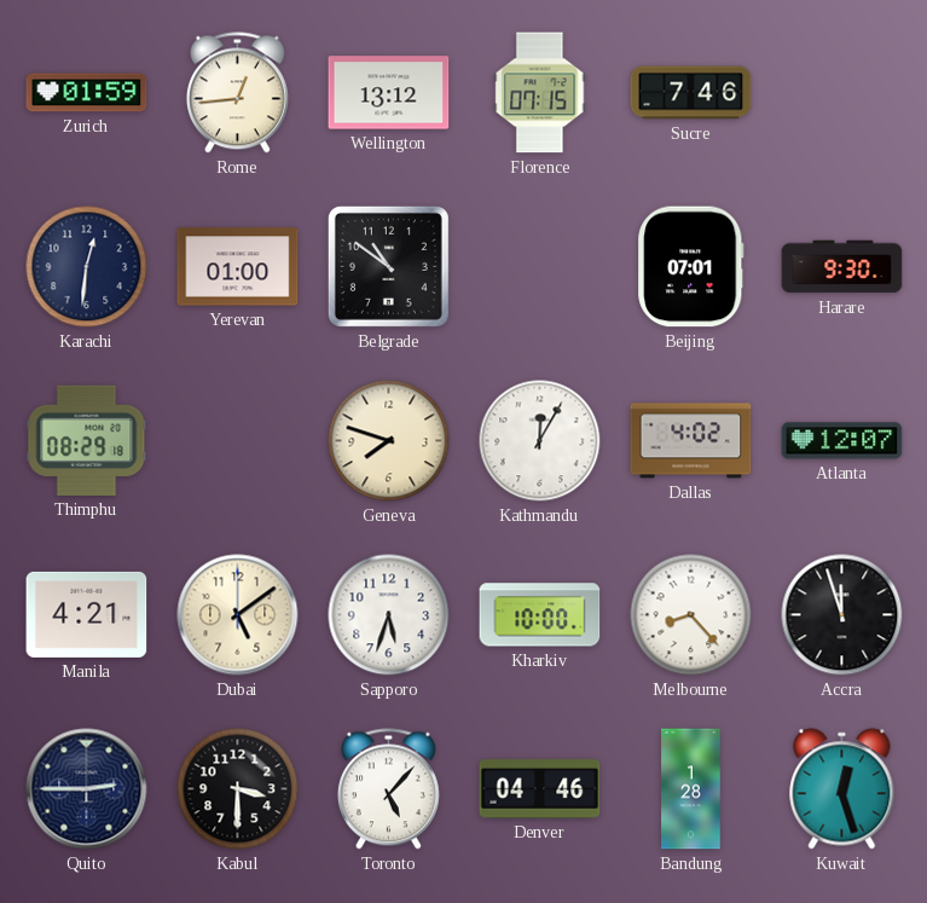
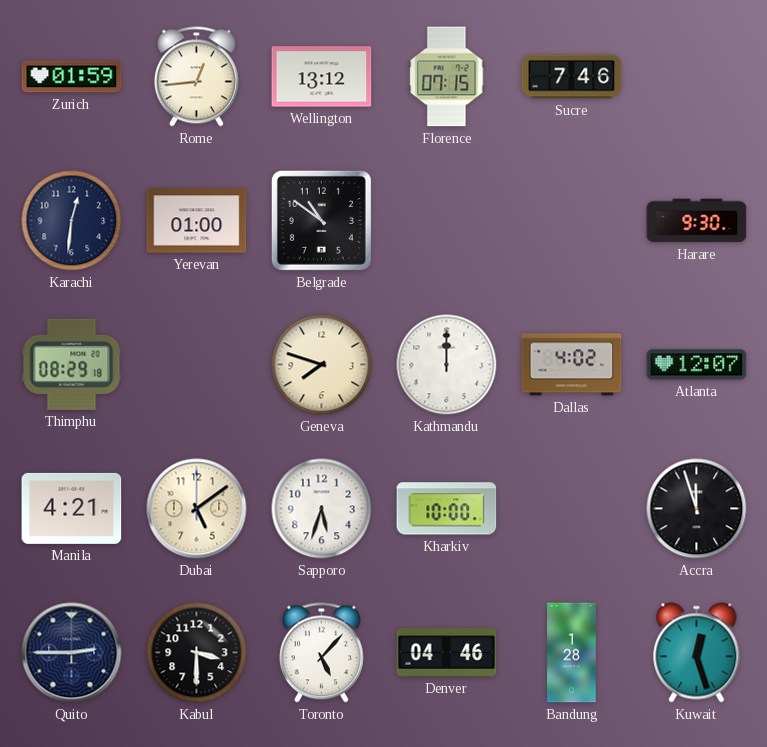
Beijing: 07:01 -> none
Kathmandu: 12:05 -> 12:00
Melbourne: 8:23 -> none
